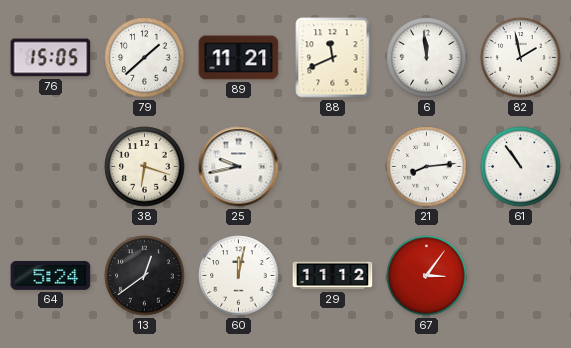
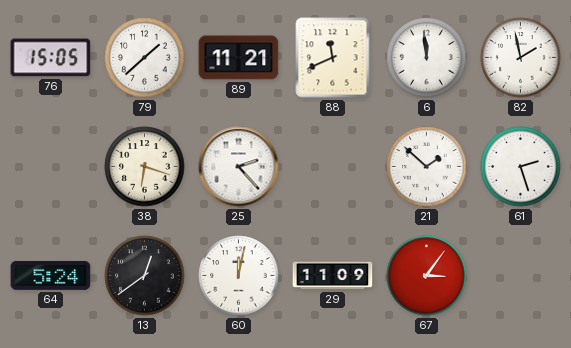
25: 9:43 -> 2:23
21: 8:14 -> 1:52
61: 10:54 -> 2:27
29: 11:12 -> 11:09
